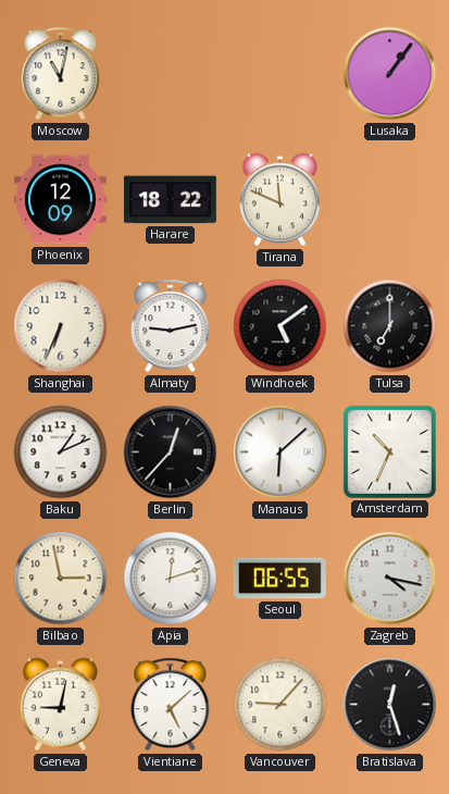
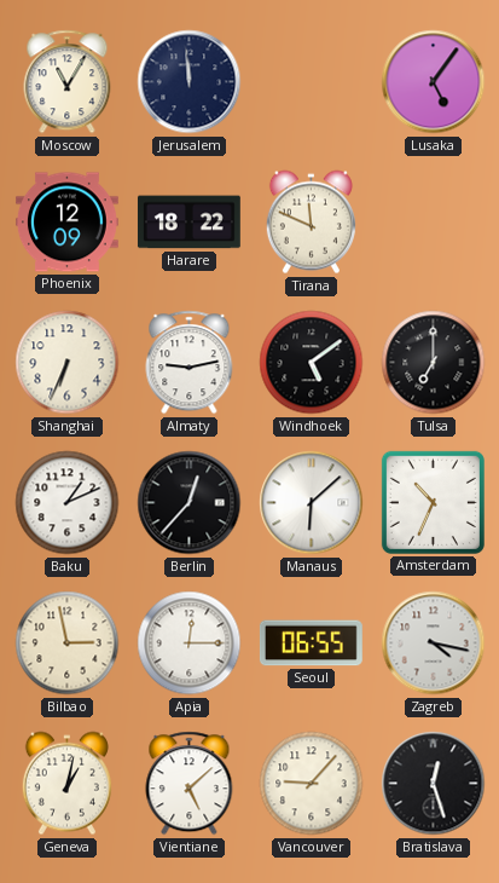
Moscow: 11:02 -> 11:05
Jerusalem: none -> 11:59
Lusaka: 1:06 -> 5:06
Apia: 12:12 -> 12:15
Geneva: 9:02 -> 1:02
